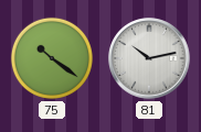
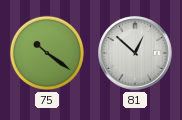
81: 10:13 -> 12:52
